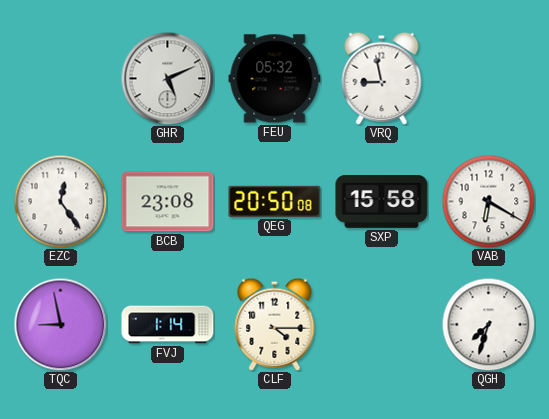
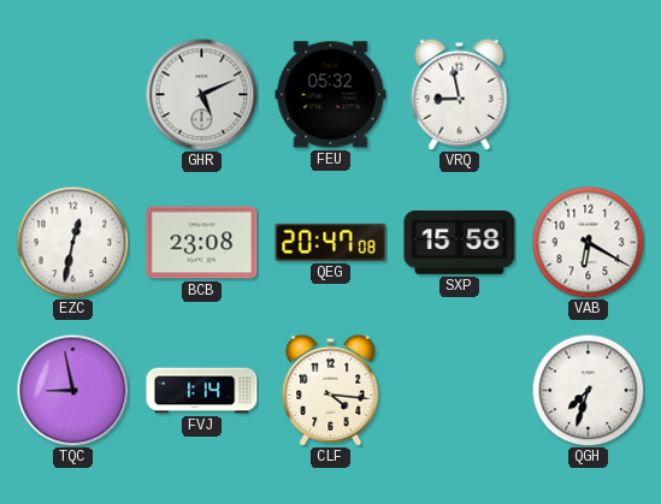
EZC: 12:24 -> 12:32
QEG: 20:50 -> 20:47
CLF: 4:15 -> 4:16
